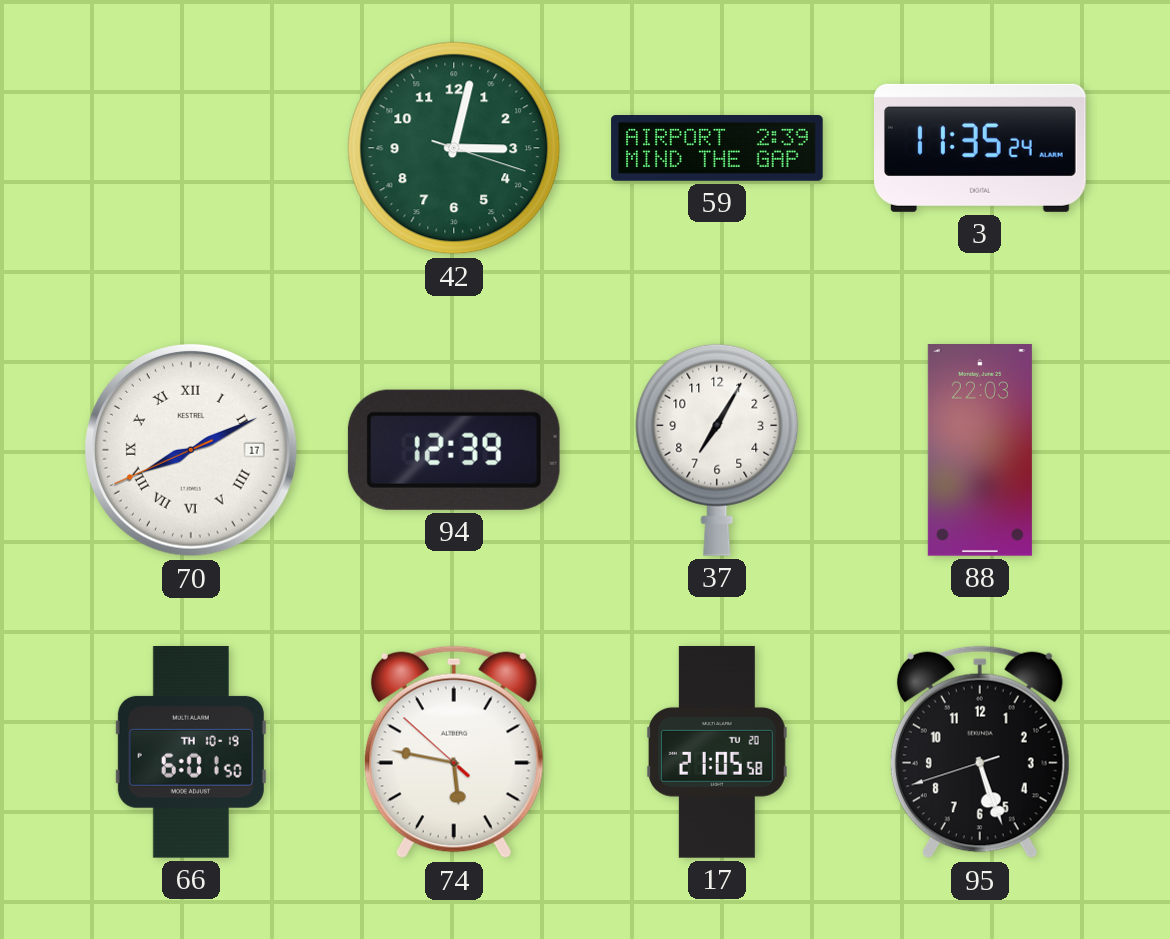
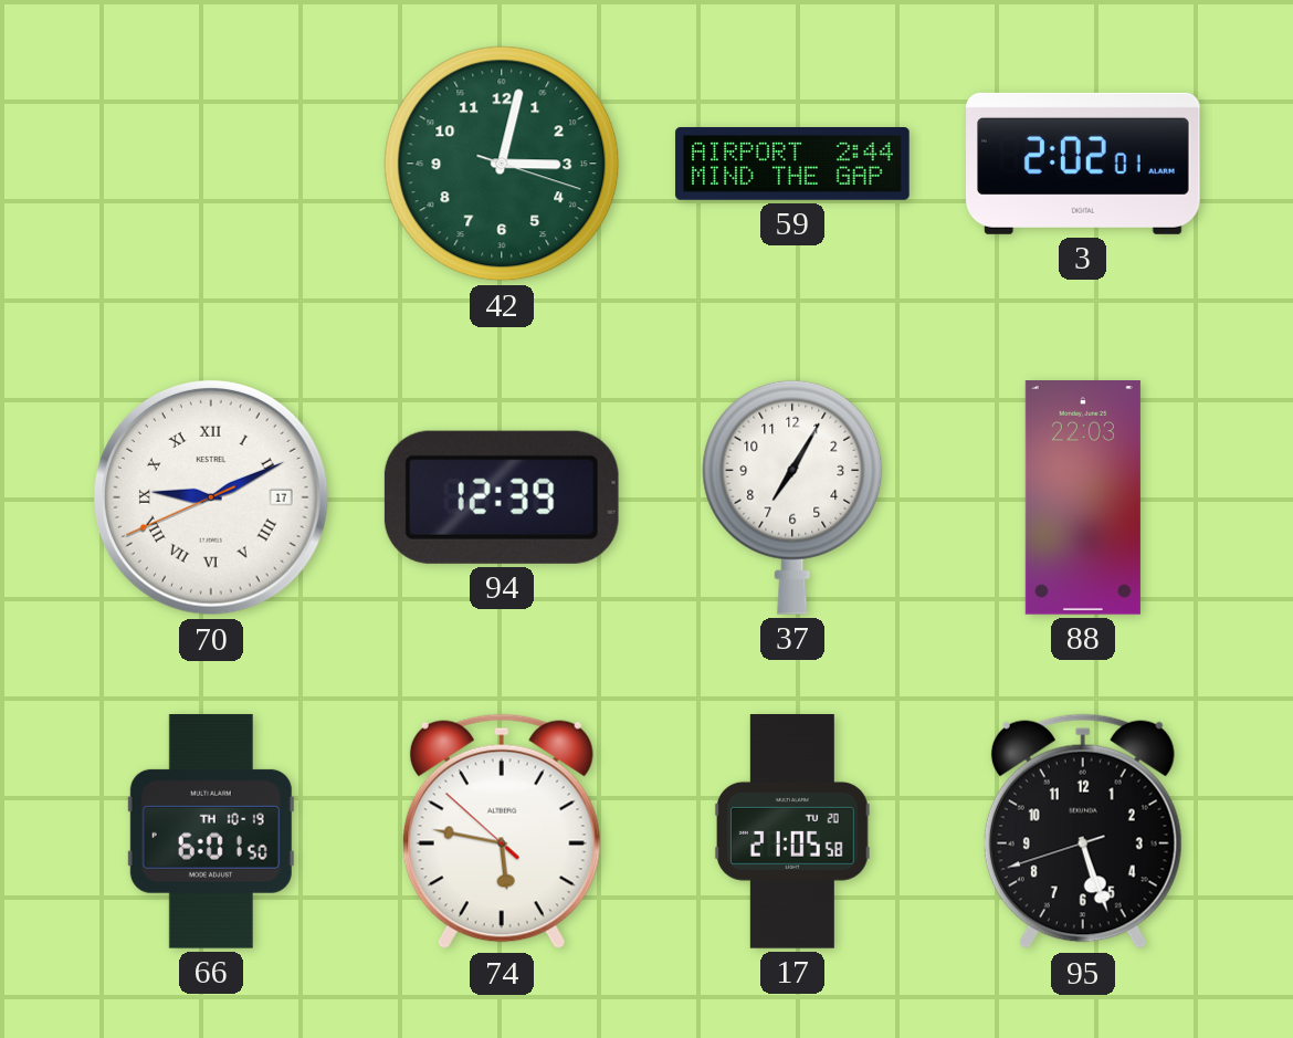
59: 2:39 -> 2:44
3: 11:35 -> 2:02
70: 8:10 -> 9:10
